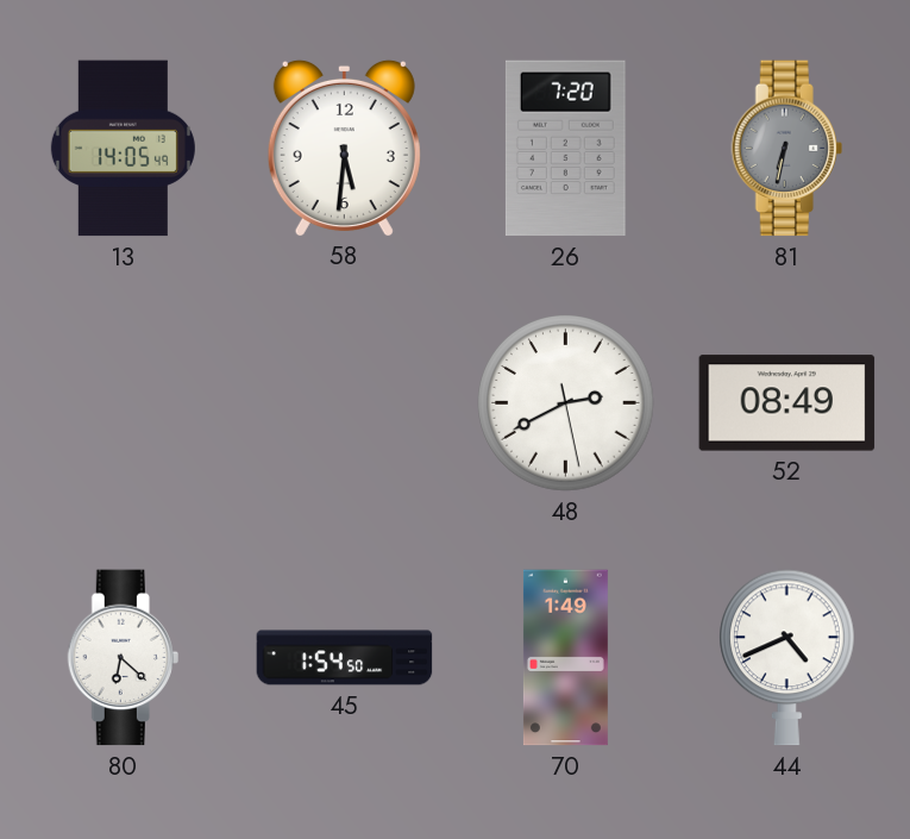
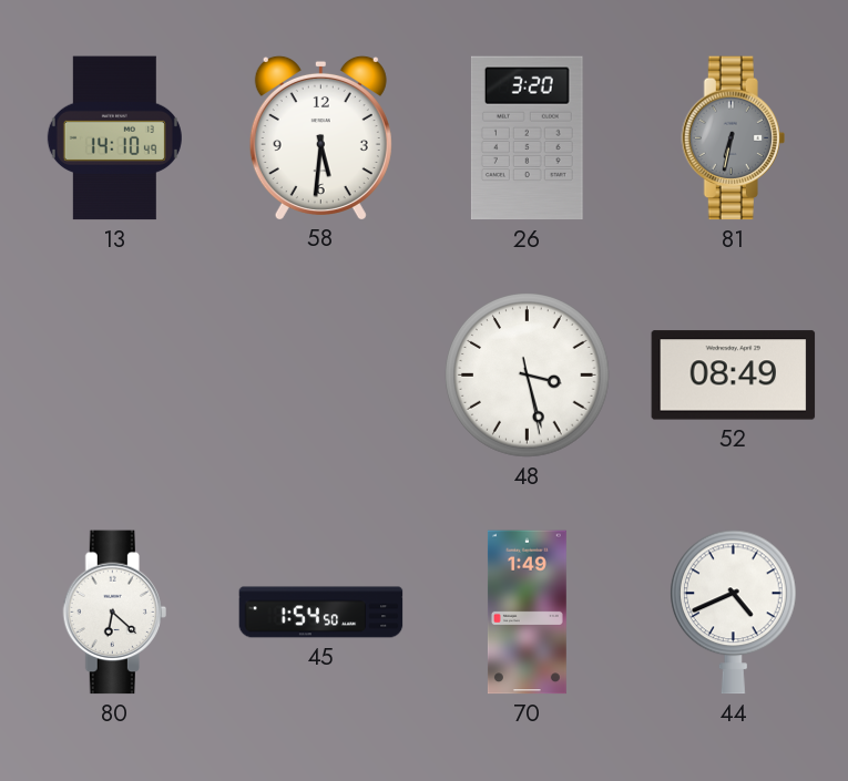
13: 14:05 -> 14:10
26: 7:20 -> 3:20
48: 2:40 -> 3:27
